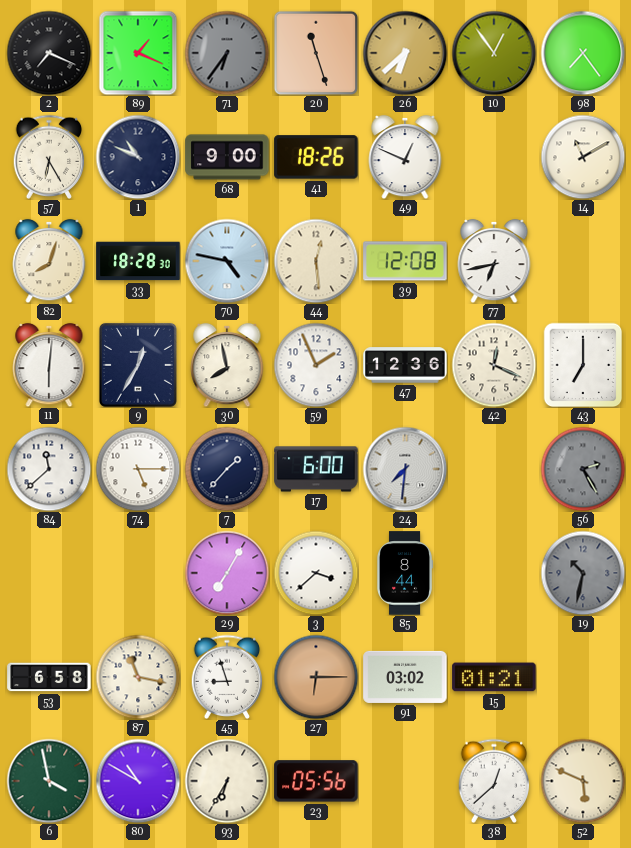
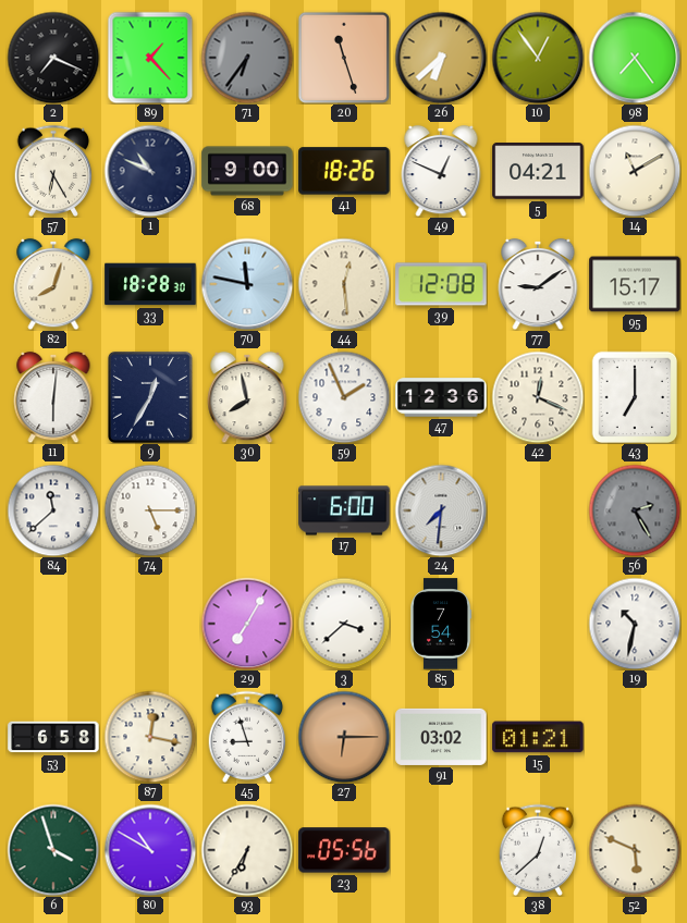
89: 1:19 -> 1:23
5: none -> 04:21
70: 4:47 -> 11:47
77: 6:43 -> 9:09
95: none -> 15:17
7: 1:37 -> none
85: 8:44 -> 7:54
19 dial: grey -> white
87: 11:17 -> 12:17
6: 3:58 -> 3:57
